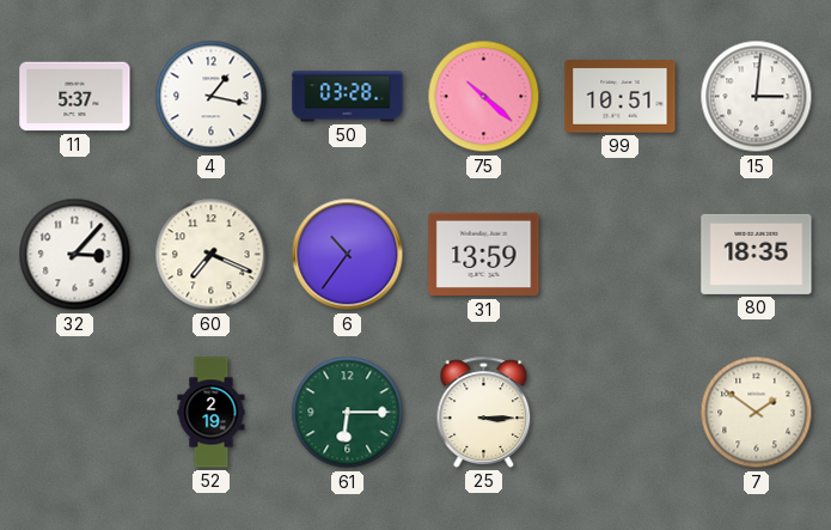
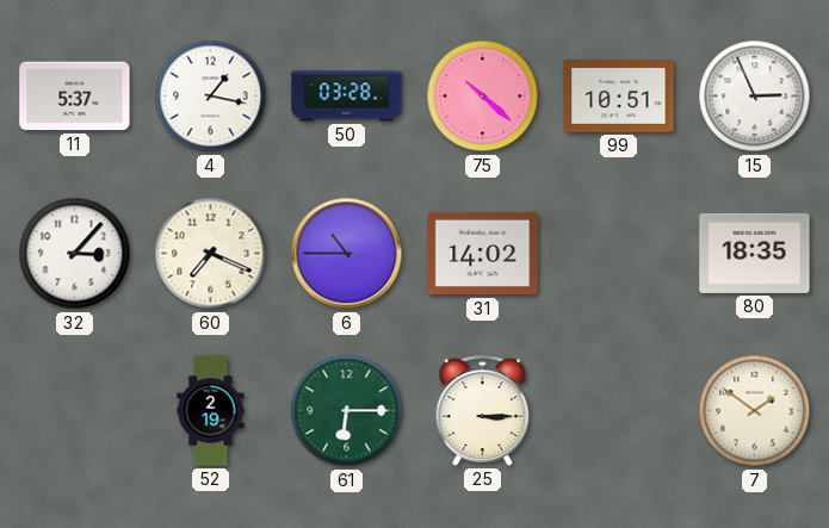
15: 3:01 -> 2:56
6: 10:36 -> 10:45
31: 13:59 -> 14:02
